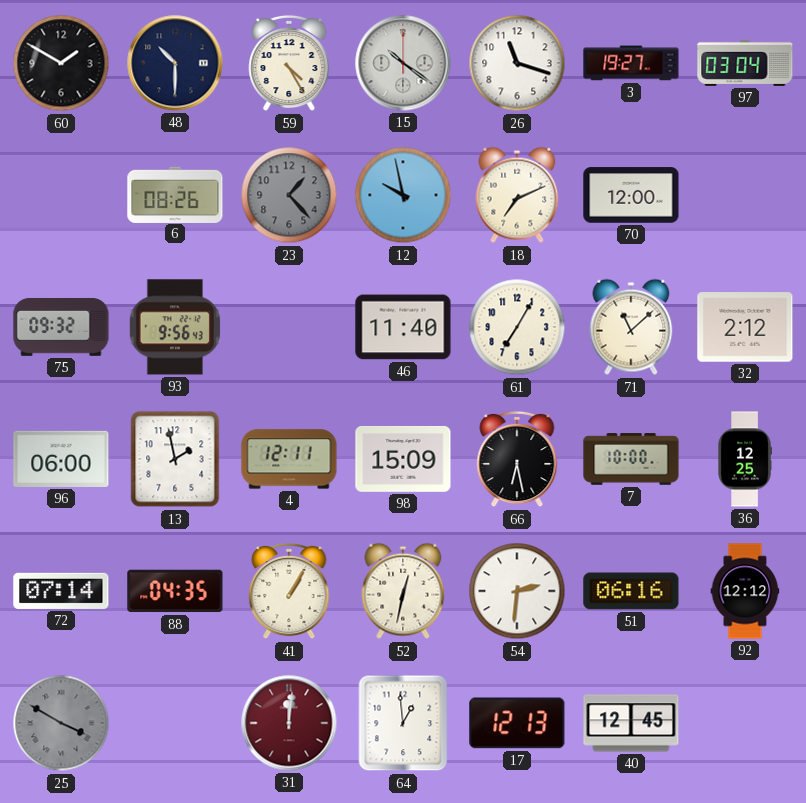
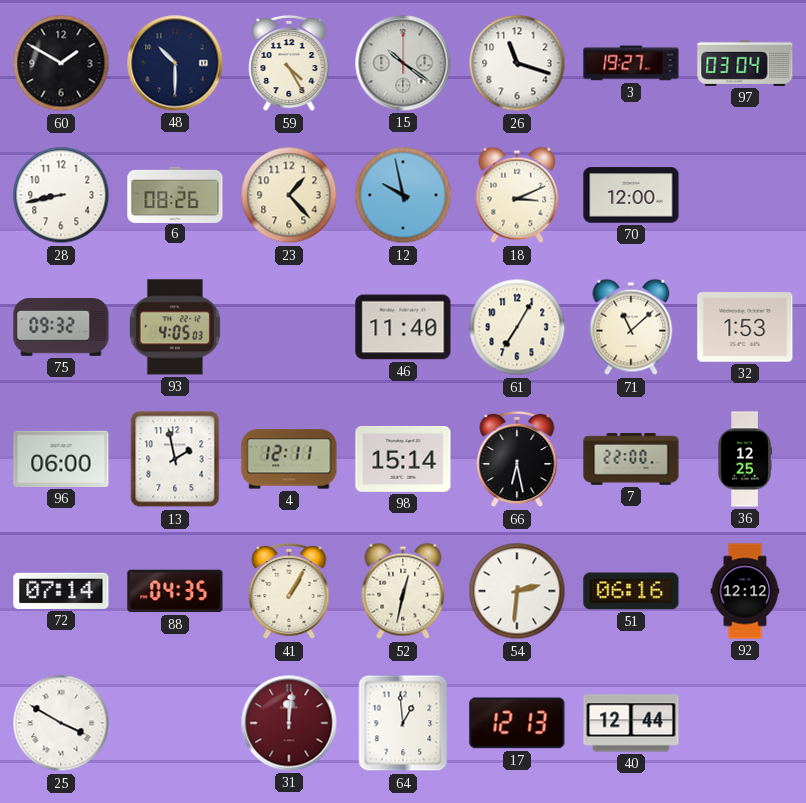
28: none -> 8:43
23 dial: grey -> cream
18: 7:11 -> 3:11
93: 9:56 -> 4:05
32: 2:12 -> 1:53
98: 15:09 -> 15:14
7: 10:00 -> 22:00
25 dial: grey -> white
40: 12:45 -> 12:44
